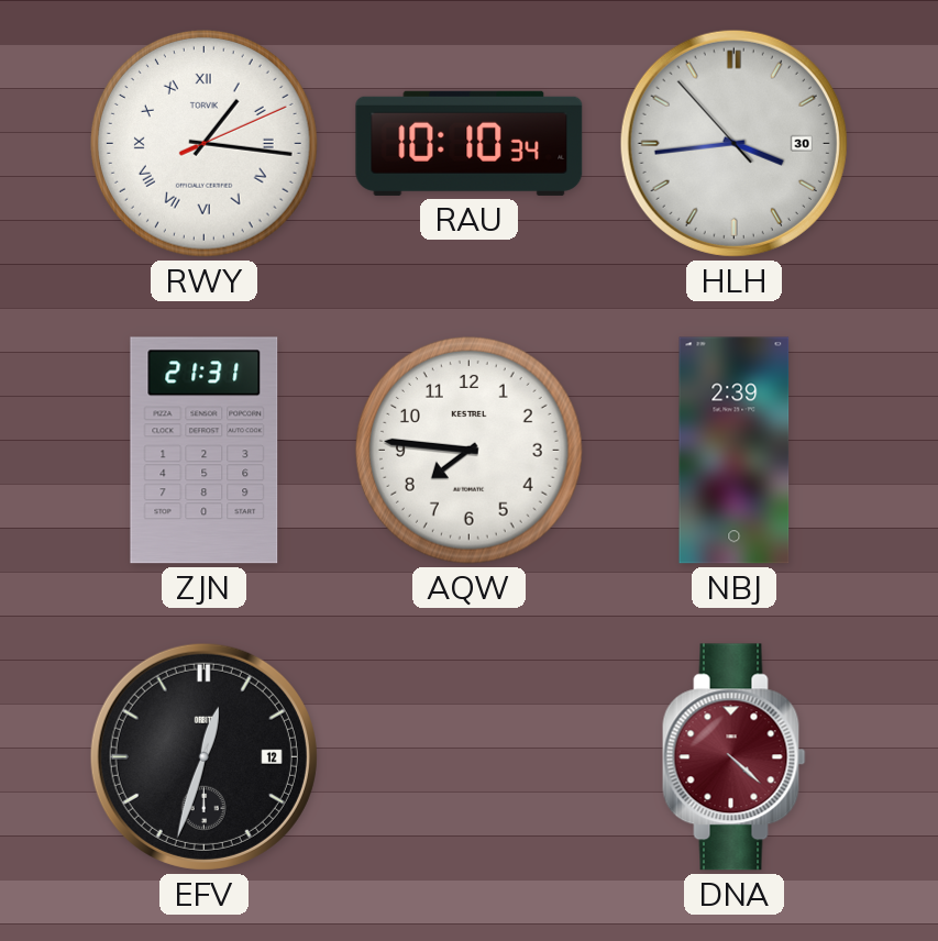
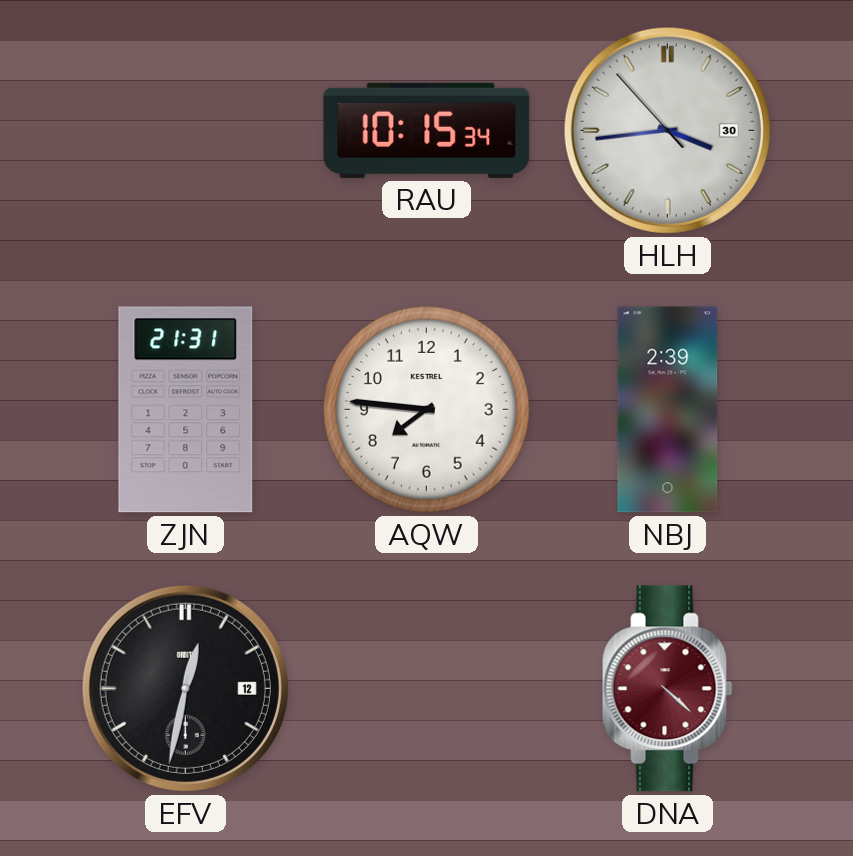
RWY: 1:16 -> none
RAU: 10:10 -> 10:15
EFV: 12:33 -> 12:32
